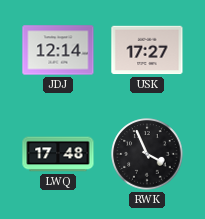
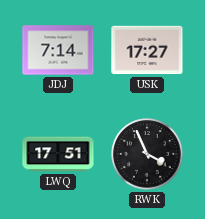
JDJ: 12:14 -> 7:14
LWQ: 17:48 -> 17:51
